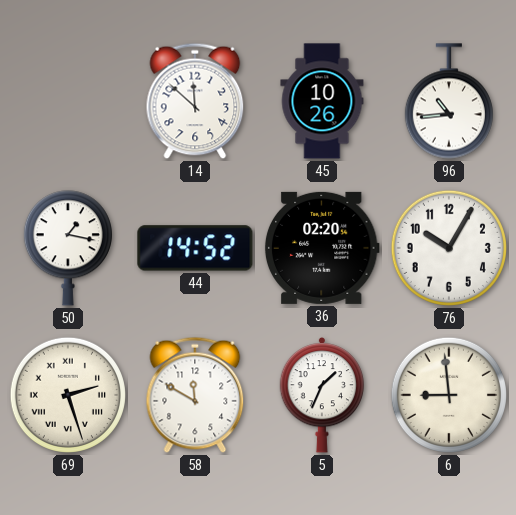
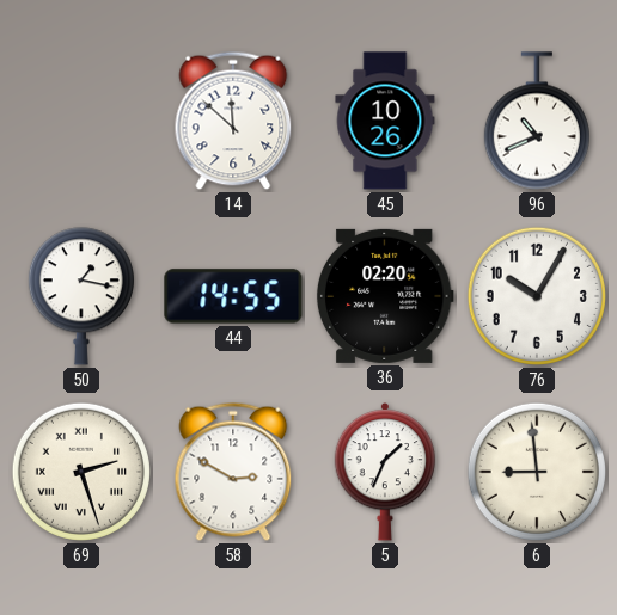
96: 10:44 -> 10:41
44: 14:52 -> 14:55
58: 11:50 -> 2:50
